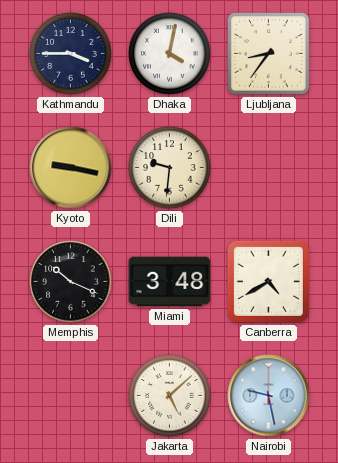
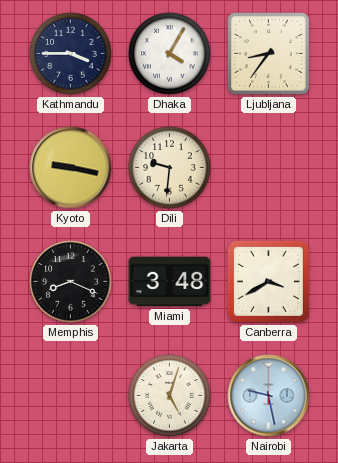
Dhaka: 4:02 -> 4:05
Memphis: 10:19 -> 8:19
Canberra: 4:40 -> 3:40
Jakarta: 5:08 -> 5:03
